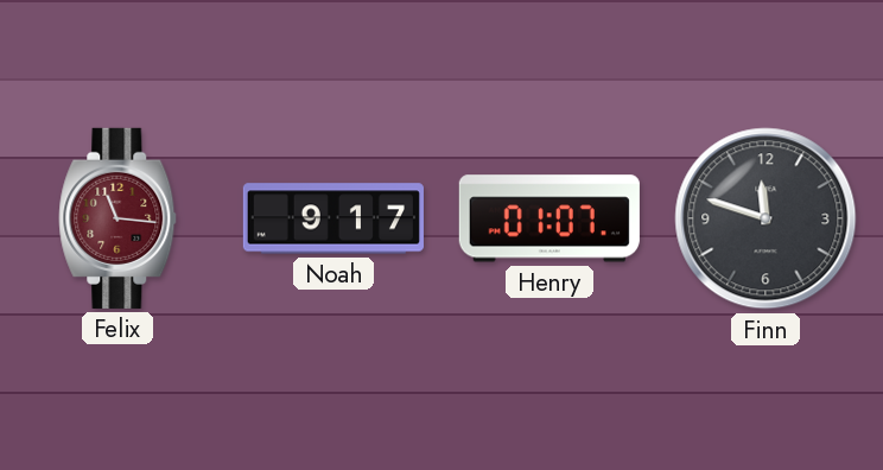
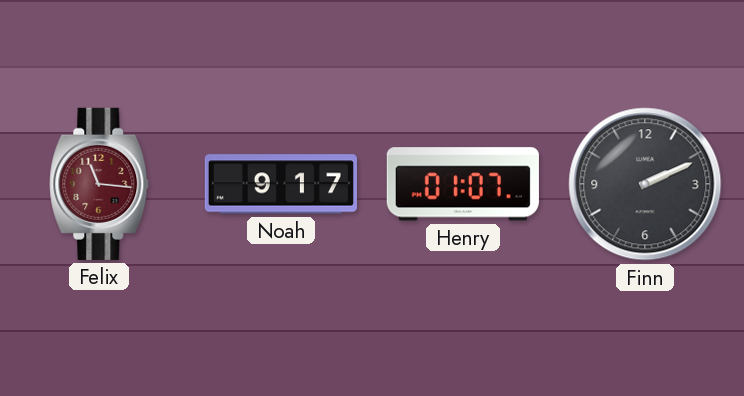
Finn: 11:48 -> 2:11
